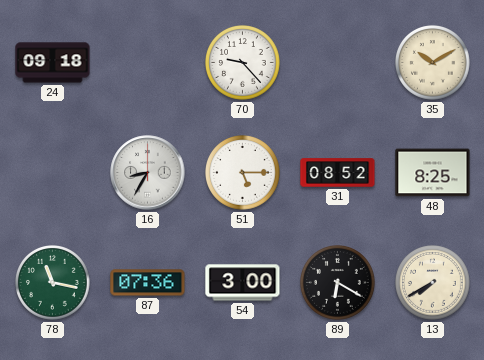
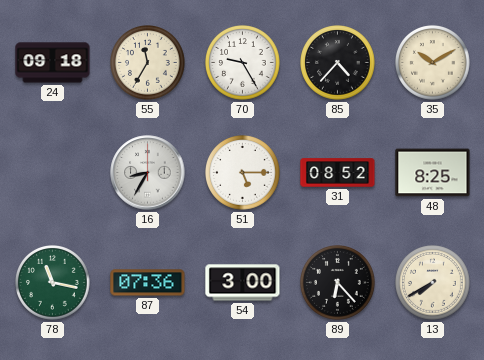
55: none -> 11:35
70: 9:23 -> 9:25
85: none -> 4:37
89: 6:20 -> 6:23
